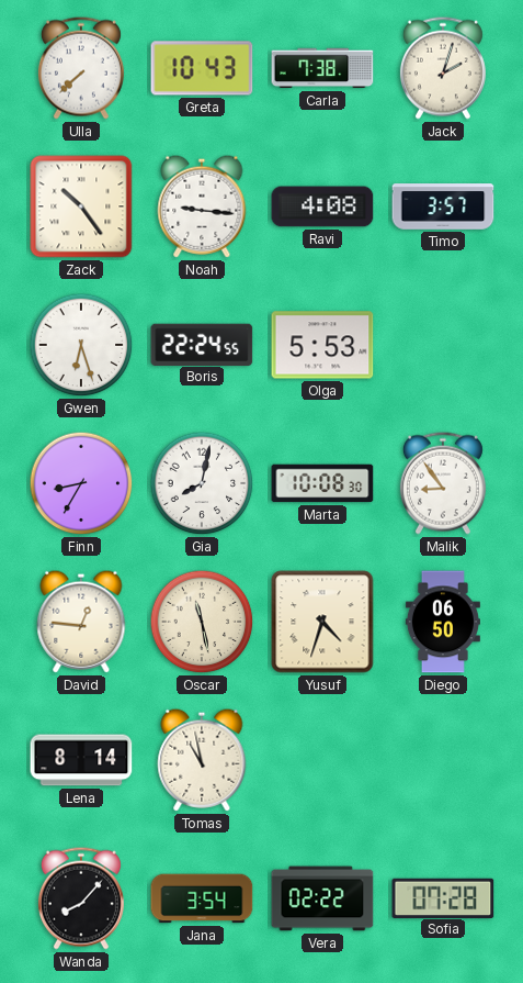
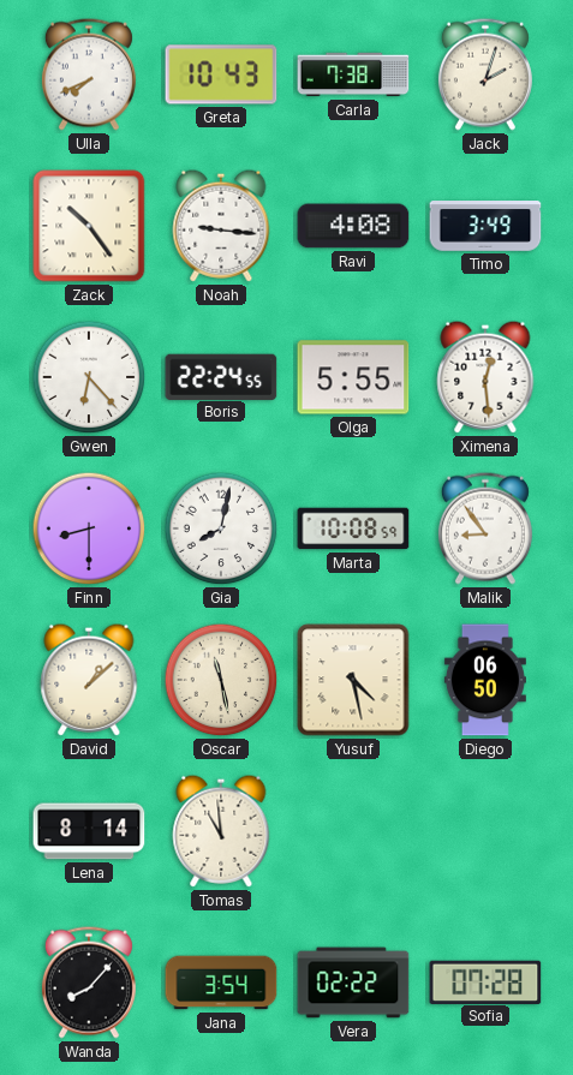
Ulla: 7:38 -> 7:41
Timo: 3:57 -> 3:49
Gwen: 6:27 -> 6:23
Olga: 5:53 -> 5:55
Ximena: none -> 12:29
Finn: 8:35 -> 8:30
Marta: 10:08:30 -> 10:08:59
David: 12:46 -> 1:08
Yusuf: 4:33 -> 4:28
Tomas: 10:58 -> 10:59
